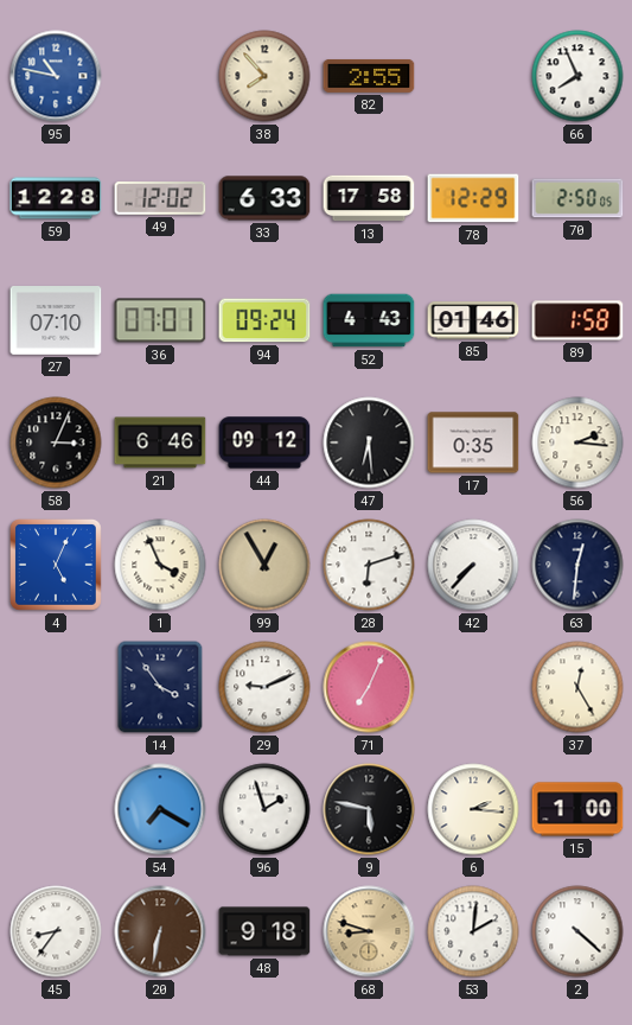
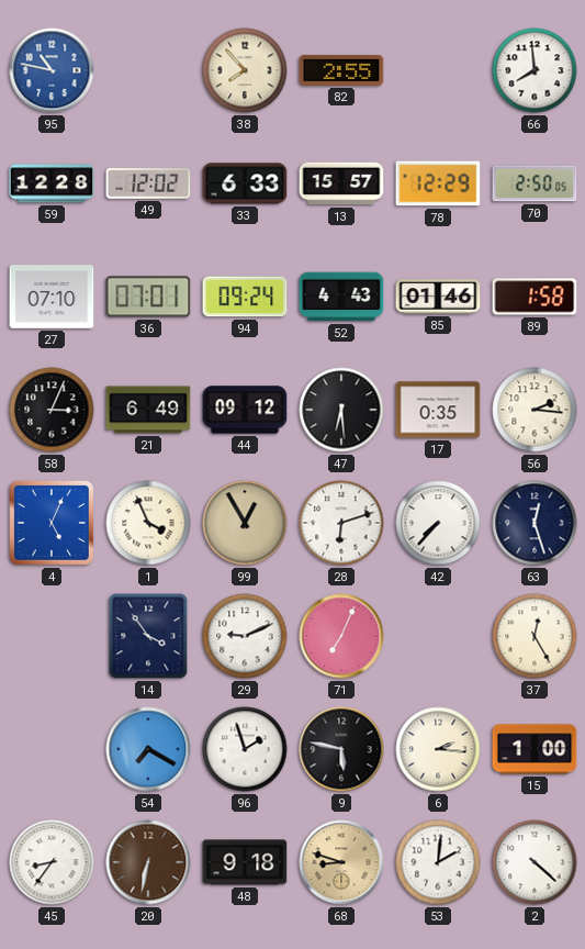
66: 7:56 -> 7:59
13: 17:58 -> 15:57
21: 6:46 -> 6:49
63: 12:31 -> 12:27
